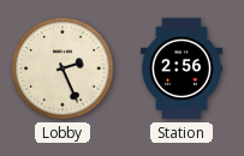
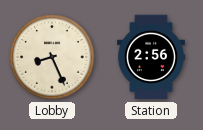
Lobby: 2:26 -> 8:26
